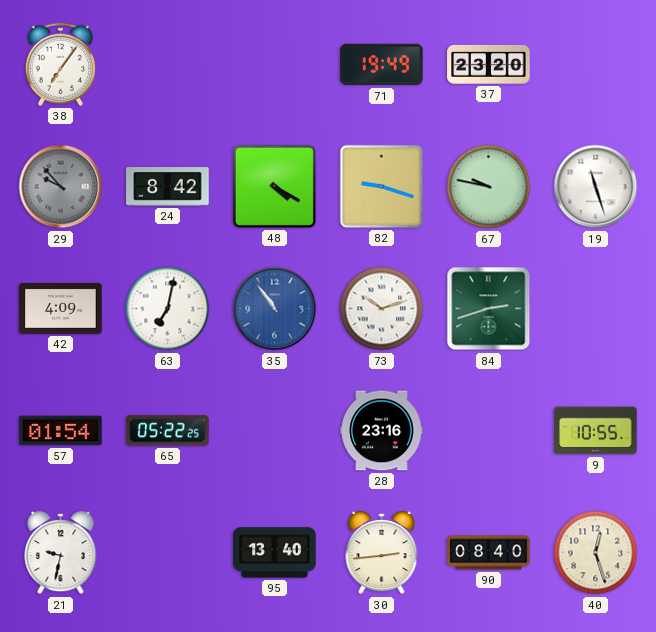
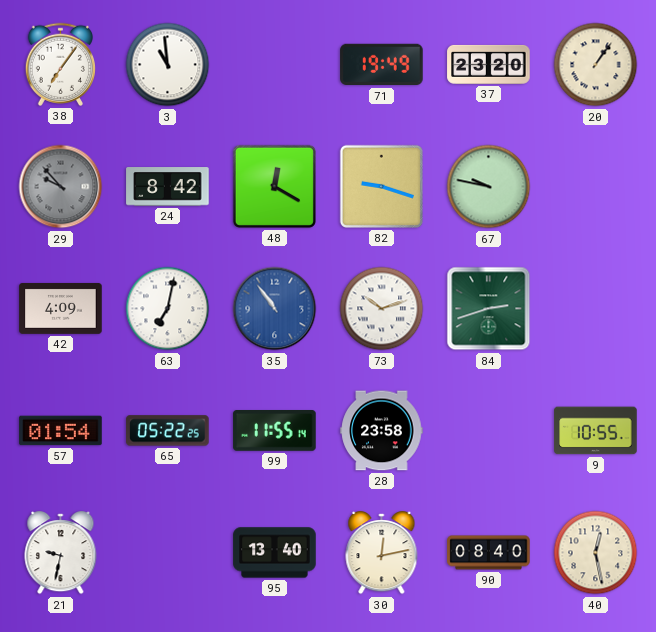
3: none -> 10:59
20: none -> 1:06
48: 4:20 -> 12:20
19: 11:27 -> none
99: none -> 11:55
28: 23:16 -> 23:58
30: 2:44 -> 12:13
40: 12:27 -> 12:28
